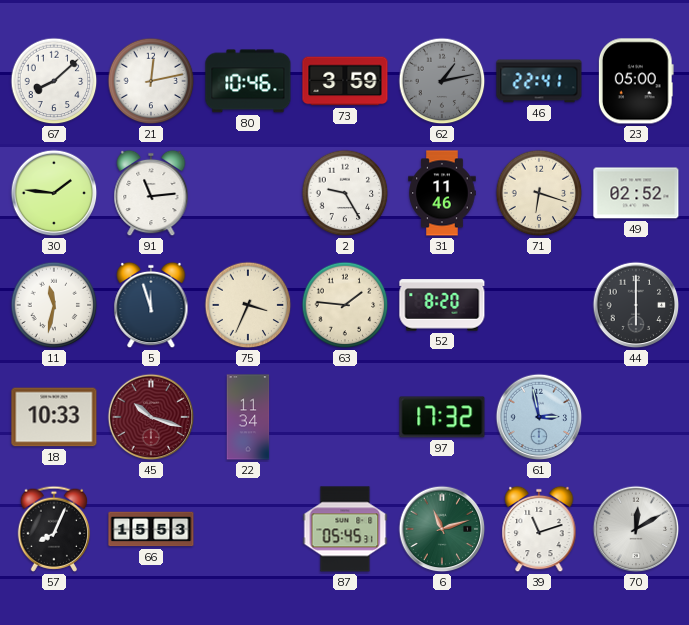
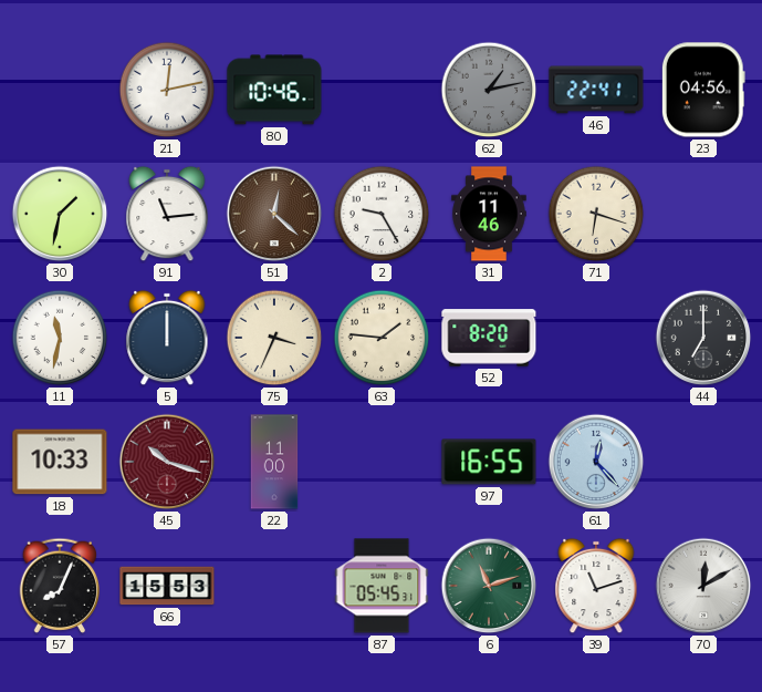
67: 8:08 -> none
73: 3:59 -> none
23: 05:00 -> 04:56
30: 1:46 -> 1:32
51: none -> 12:22
49: 02:52 -> none
5: 11:57 -> 12:00
44: 6:00 -> 7:00
22: 11:34 -> 11:00
97: 17:32 -> 16:55
61: 2:58 -> 12:23
